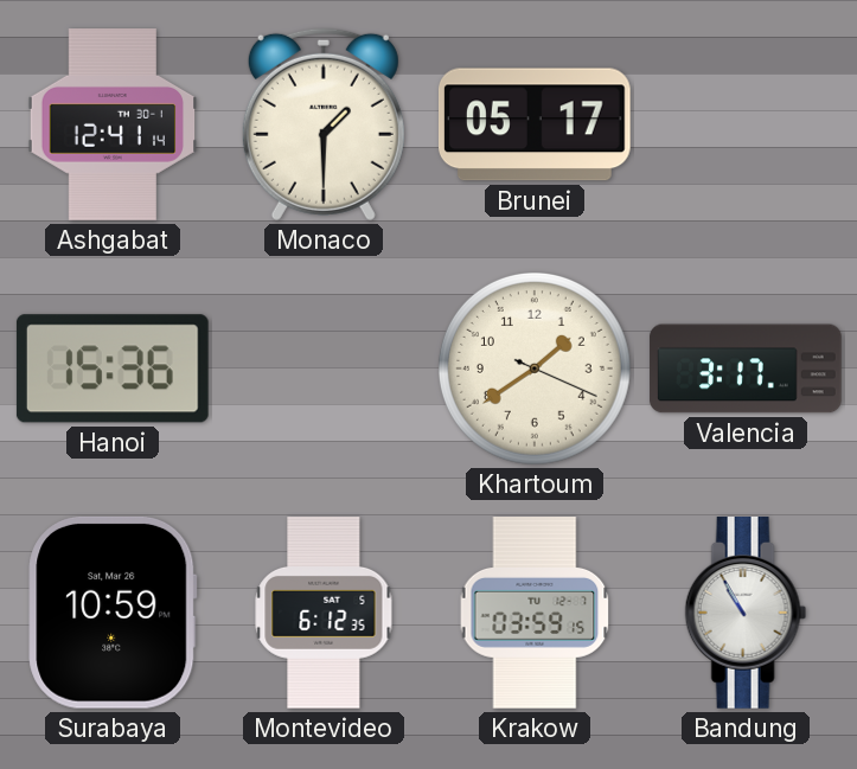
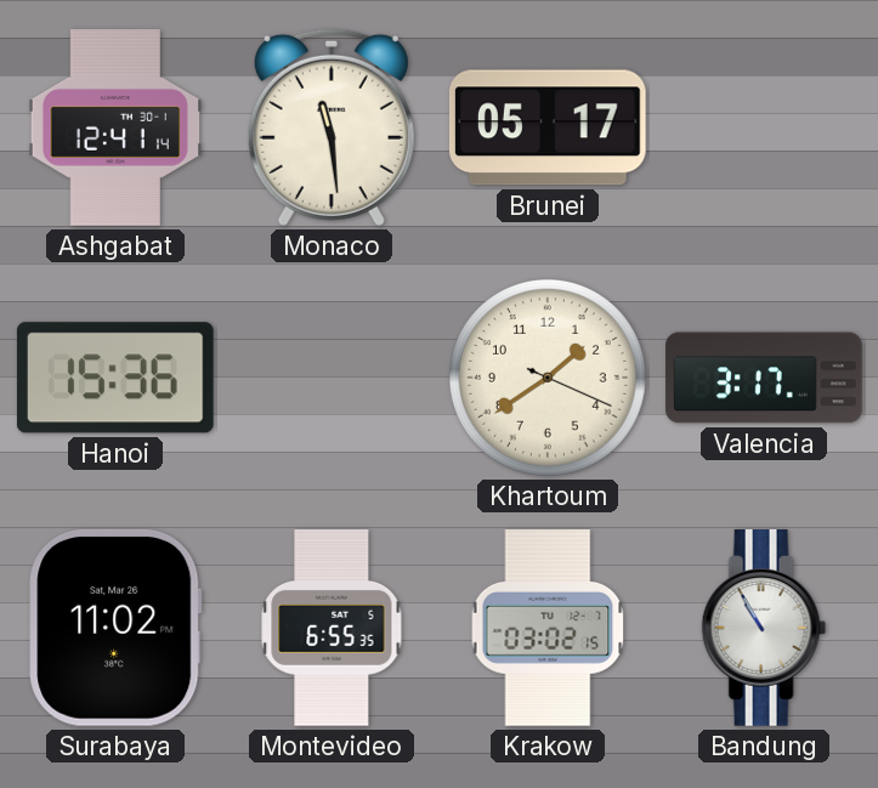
Monaco: 1:30 -> 11:29
Surabaya: 10:59 -> 11:02
Montevideo: 6:12 -> 6:55
Krakow: 03:59 -> 03:02
